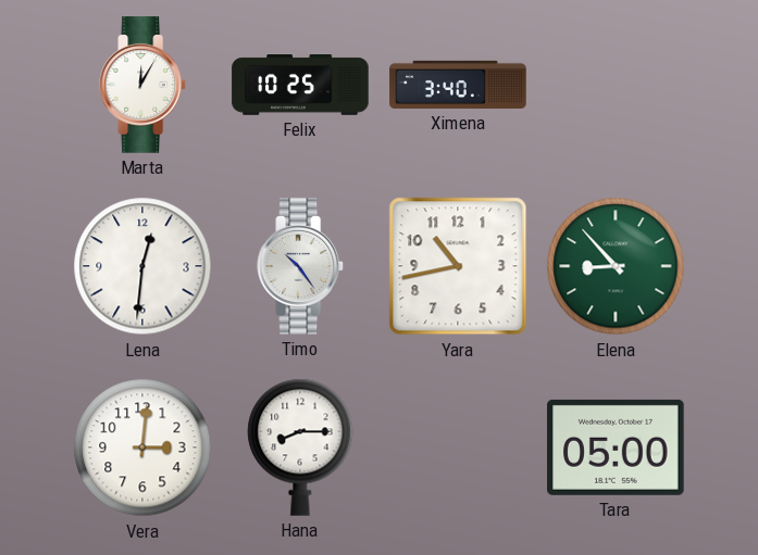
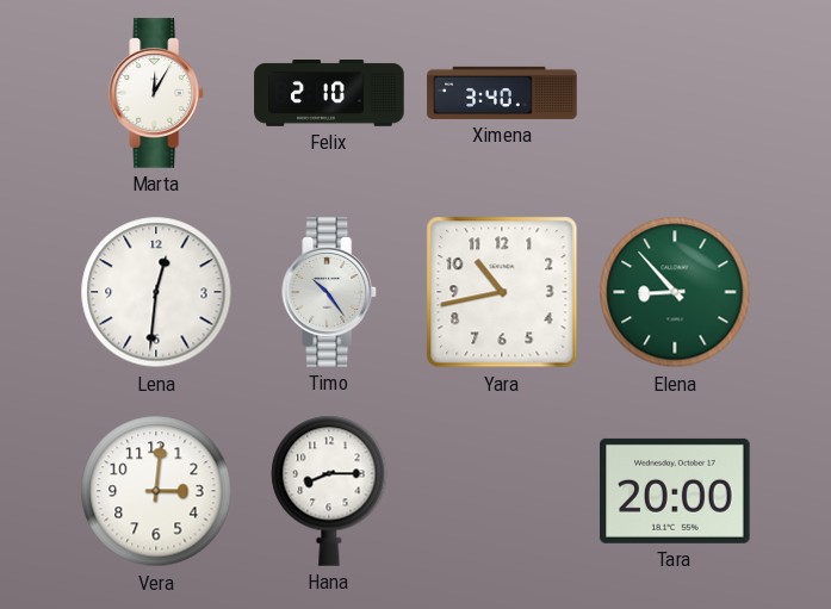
Felix: 10:25 -> 2:10
Tara: 05:00 -> 20:00
